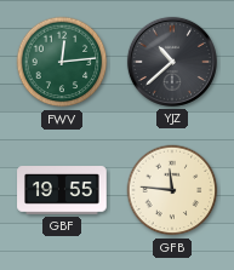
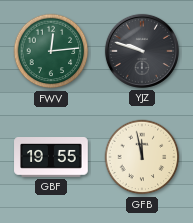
YJZ: 10:38 -> 9:48
GFB: 11:46 -> 11:58
